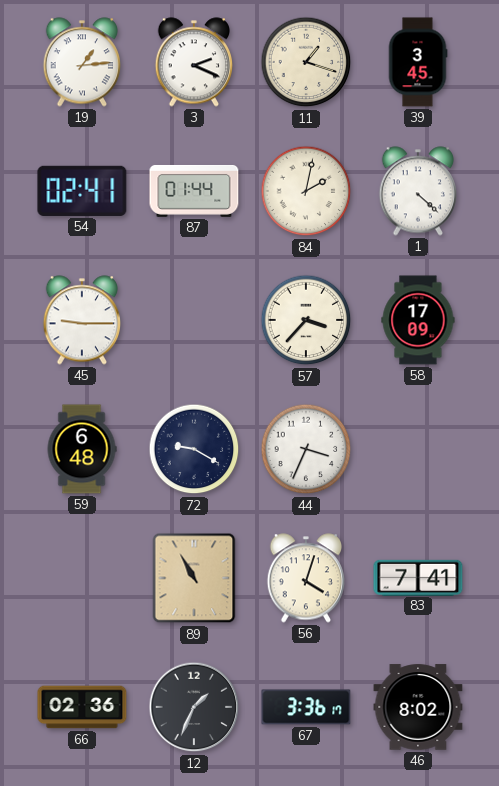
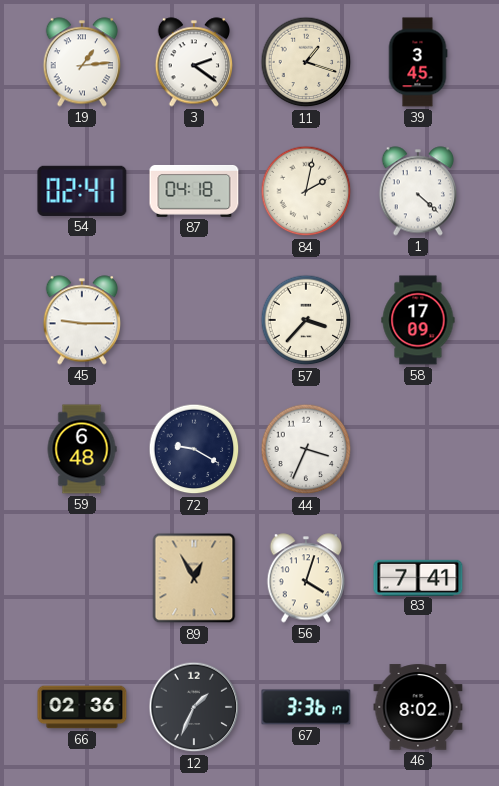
3: 2:19 -> 2:21
87: 01:44 -> 04:18
89: 10:55 -> 12:55
